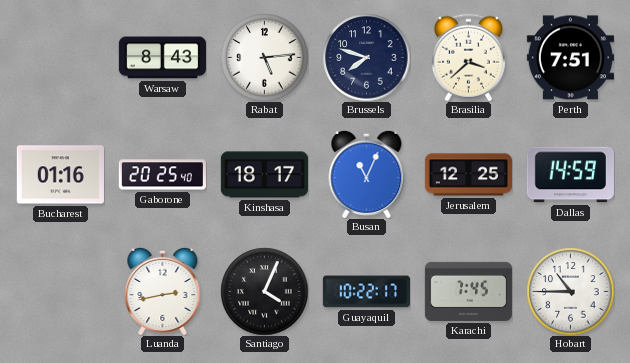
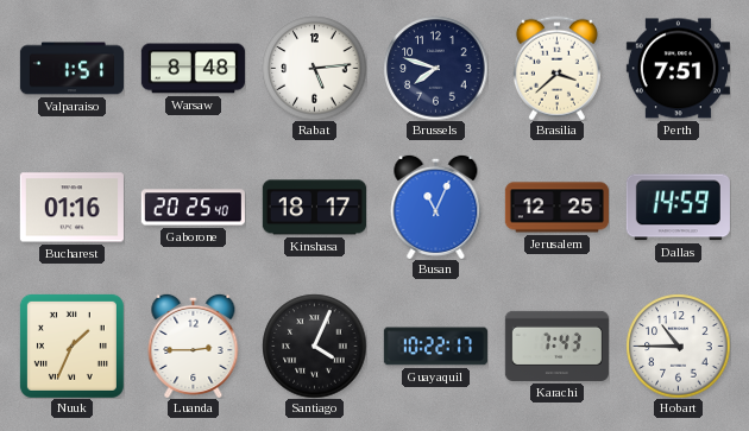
Valparaiso: none -> 1:51
Warsaw: 8:43 -> 8:48
Nuuk: none -> 1:34
Luanda: 2:43 -> 2:45
Karachi: 7:45 -> 7:43
